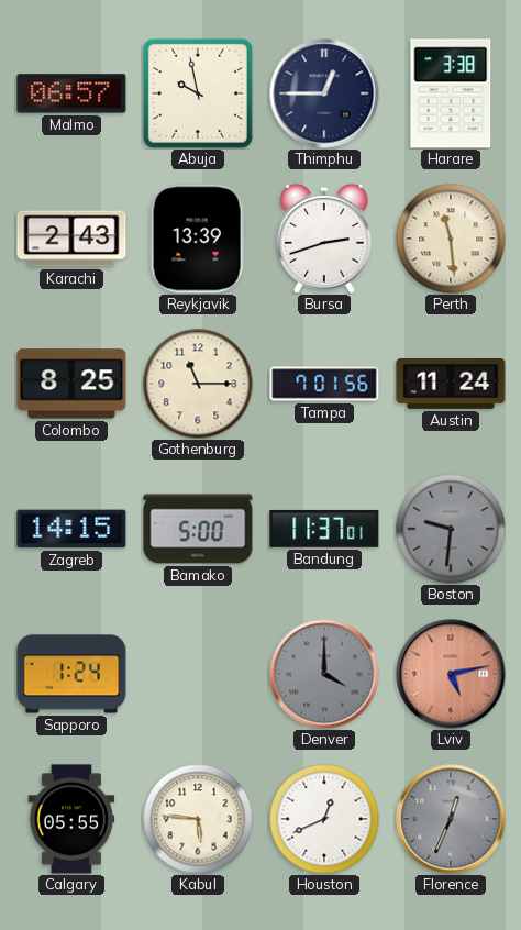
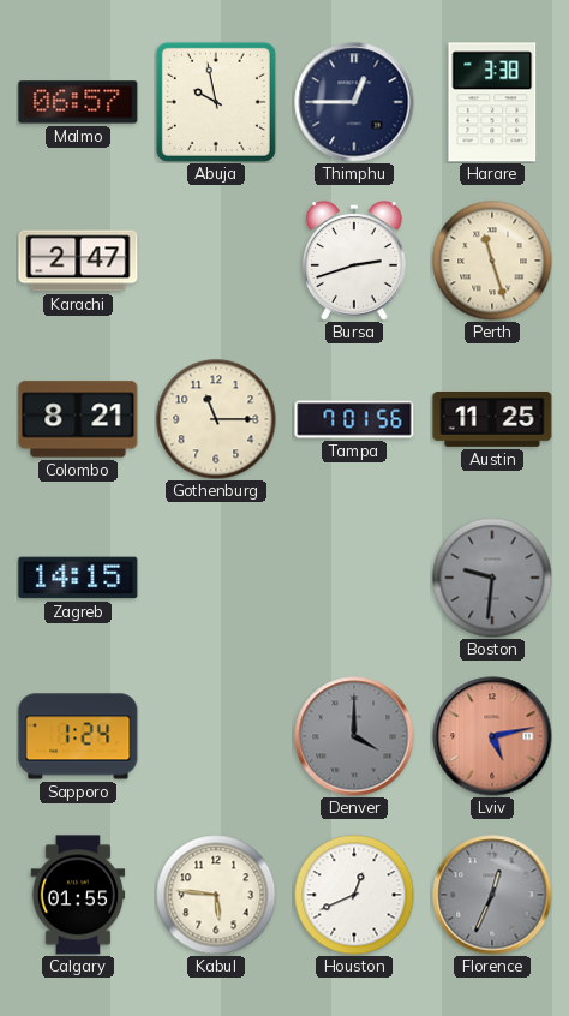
Karachi: 2:43 -> 2:47
Reykjavik: 13:39 -> none
Perth: 11:29 -> 11:27
Colombo: 8:25 -> 8:21
Austin: 11:24 -> 11:25
Bamako: 5:00 -> none
Bandung: 11:37 -> none
Calgary: 05:55 -> 01:55
